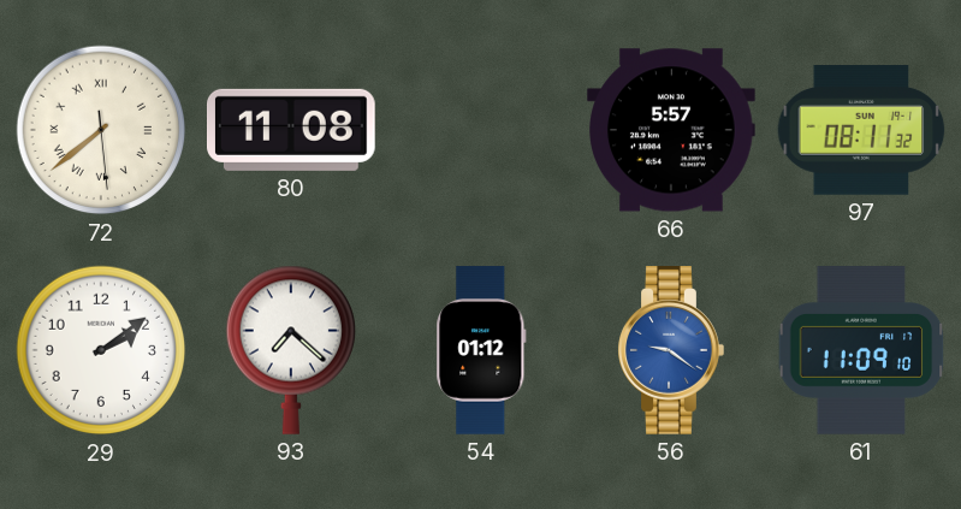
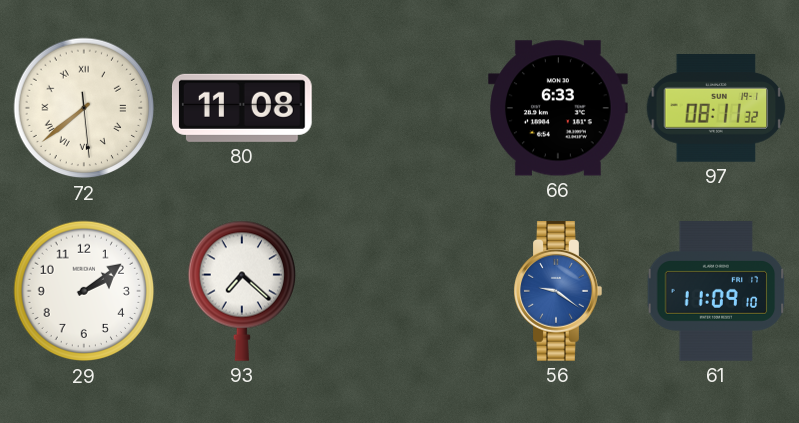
66: 5:57 -> 6:33
54: 01:12 -> none
